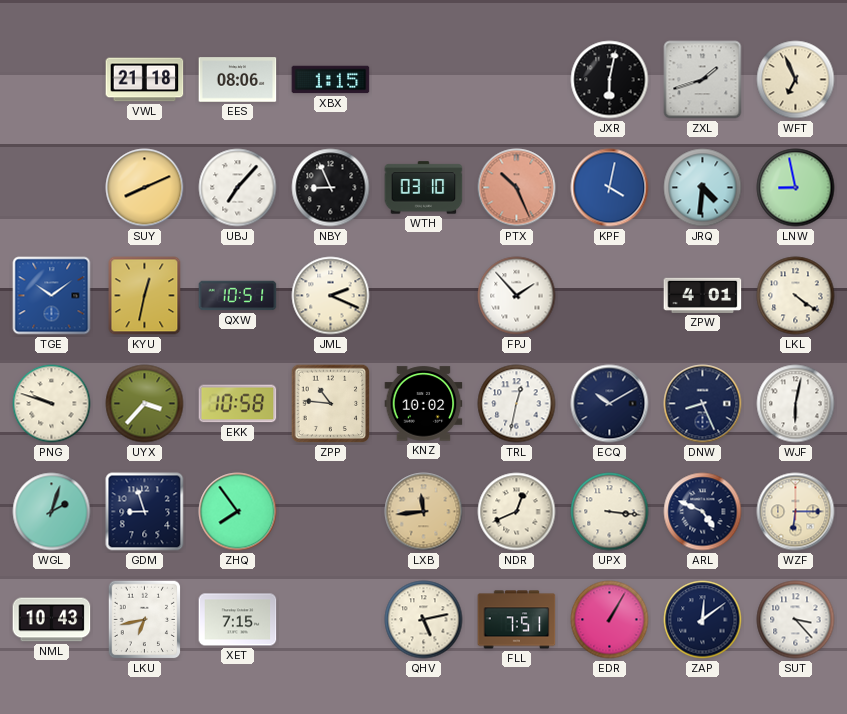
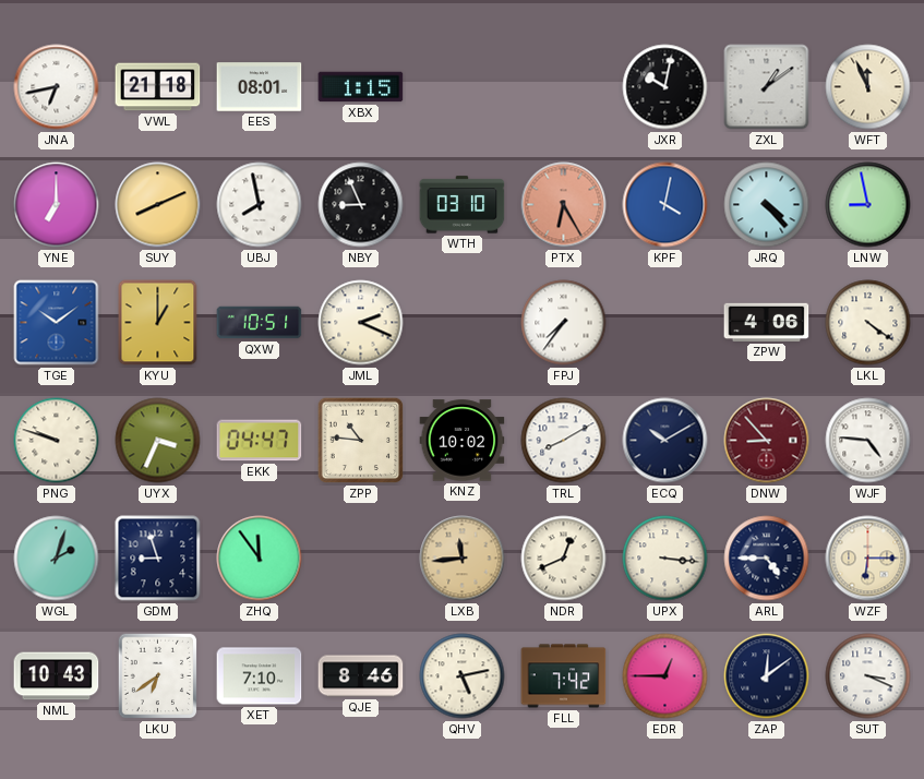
JNA: none -> 6:43
EES: 08:06 -> 08:01
JXR: 6:02 -> 10:02
ZXL: 1:42 -> 1:09
WFT: 6:56 -> 11:56
YNE: none -> 7:00
UBJ: 7:07 -> 7:58
PTX: 10:26 -> 6:25
JRQ: 4:31 -> 4:23
KYU: 12:32 -> 1:00
FPJ: 1:53 -> 7:36
ZPW: 4:01 -> 4:06
UYX: 3:37 -> 3:34
EKK: 10:58 -> 04:47
TRL: 12:32 -> 8:10
DNW: 8:26 -> 8:53
DNW dial: navy -> burgundy
WJF: 6:02 -> 4:46
ZHQ: 7:54 -> 11:54
ARL: 4:49 -> 4:45
LKU: 6:43 -> 6:39
XET: 7:15 -> 7:10
QJE: none -> 8:46
FLL: 7:51 -> 7:42
EDR: 1:05 -> 12:45
SUT: 3:23 -> 3:19
